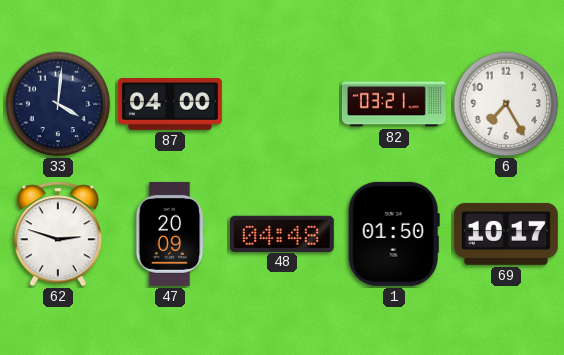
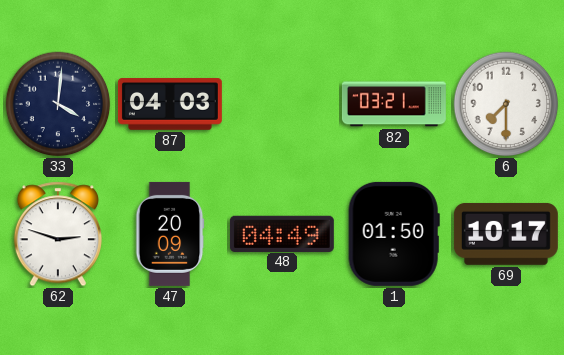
87: 04:00 -> 04:03
6: 7:25 -> 7:30
48: 04:48 -> 04:49
